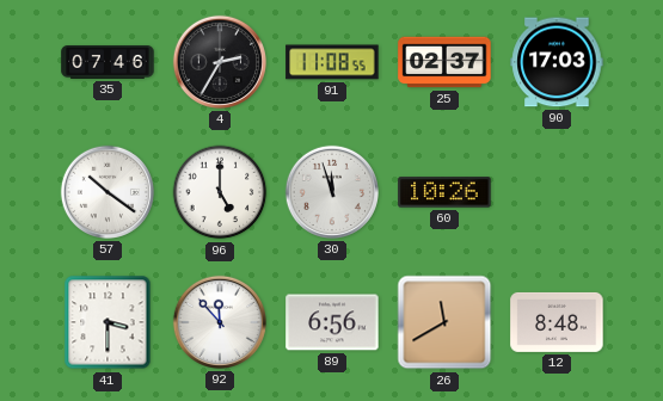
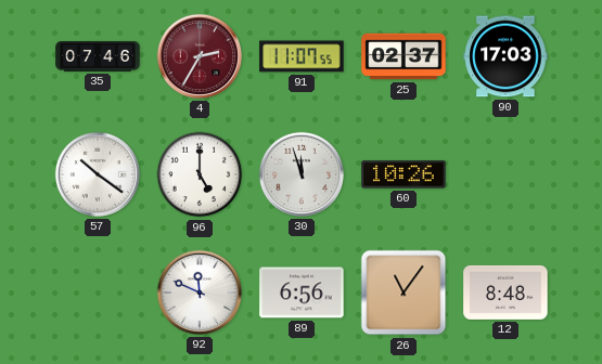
4 dial: black -> burgundy
91: 11:08 -> 11:07
41: 3:30 -> none
92: 11:53 -> 11:49
26: 11:40 -> 11:06
